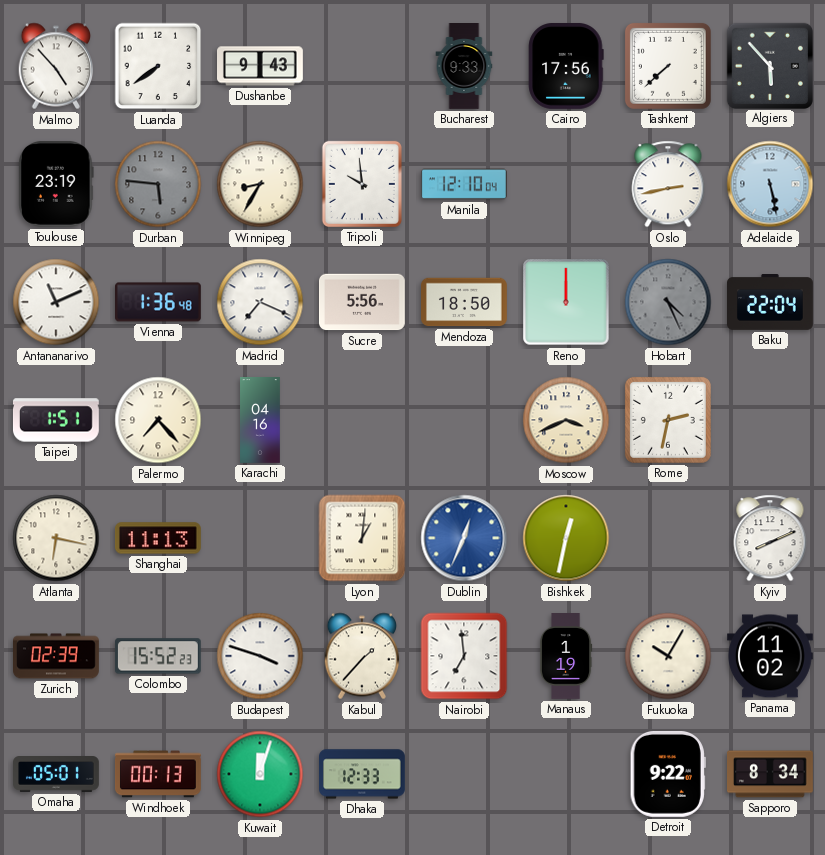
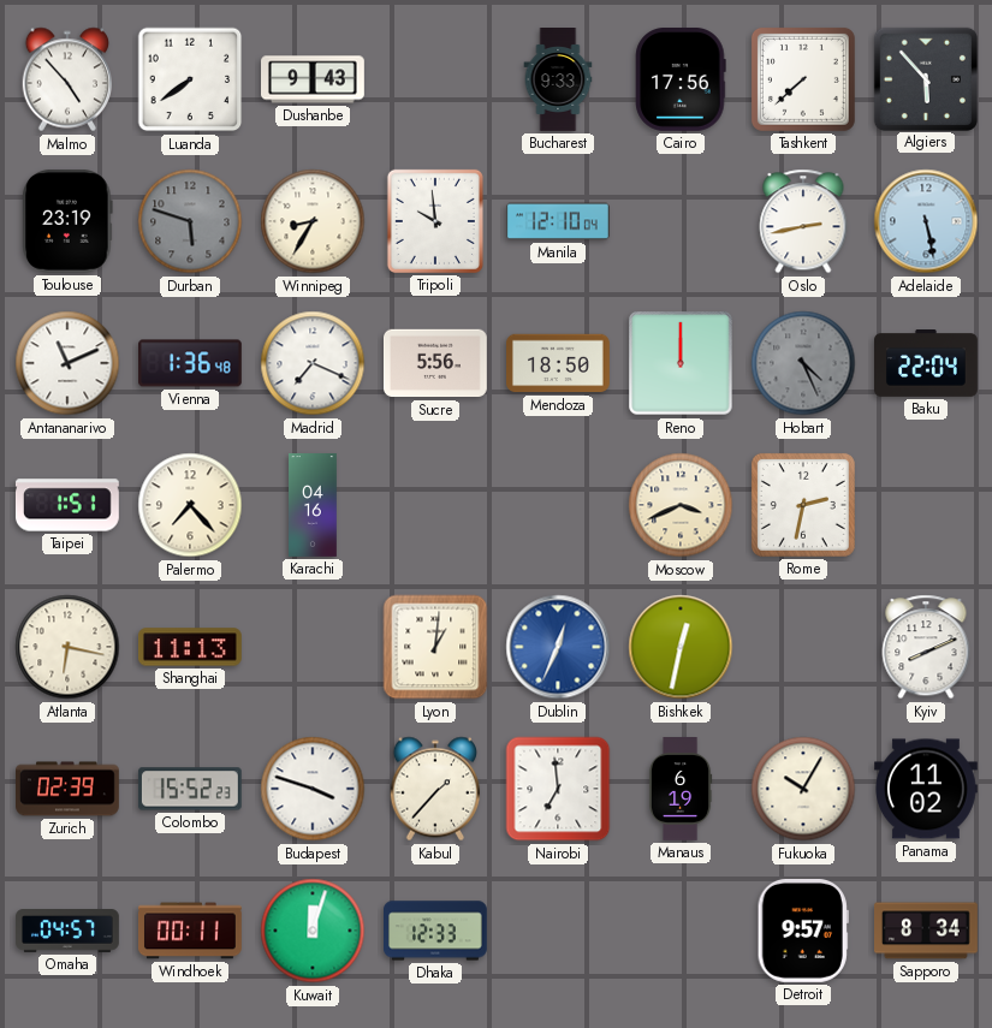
Durban: 5:46 -> 5:48
Manaus: 1:19 -> 6:19
Omaha: 05:01 -> 04:57
Windhoek: 00:13 -> 00:11
Detroit: 9:22 -> 9:57
